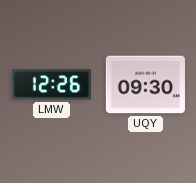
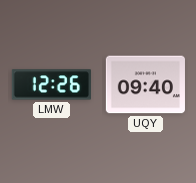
UQY: 09:30 -> 09:40
